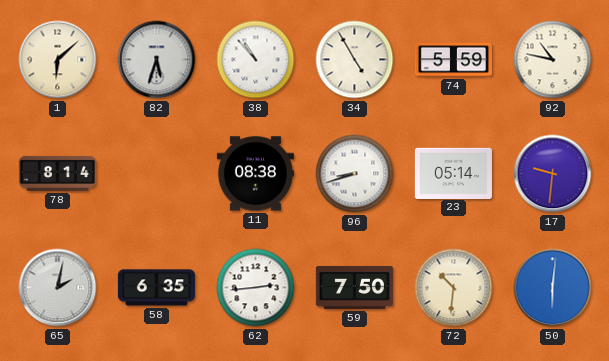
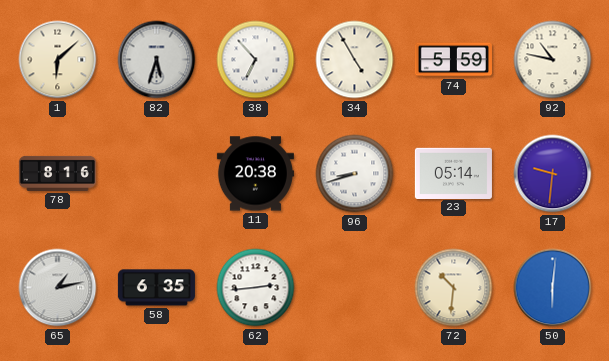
38: 10:53 -> 6:53
78: 8:14 -> 8:16
11: 08:38 -> 20:38
65: 2:02 -> 1:13
59: 7:50 -> none
